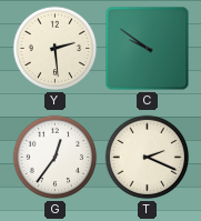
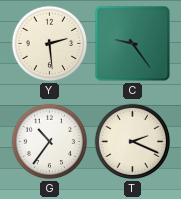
C: 9:51 -> 9:24
G: 12:36 -> 10:36
